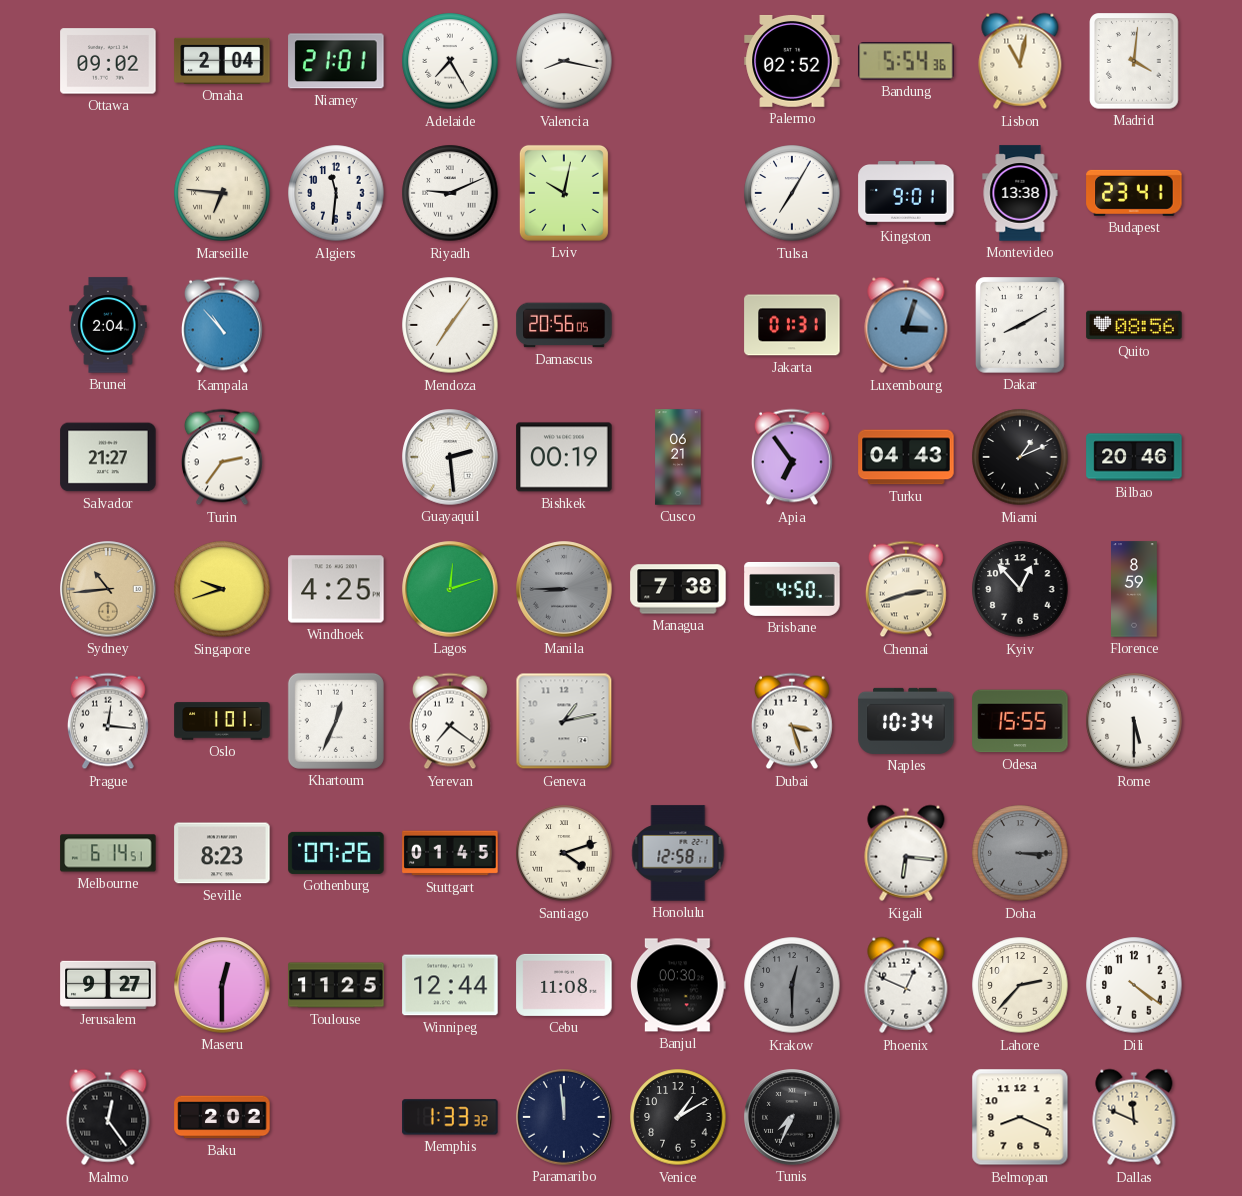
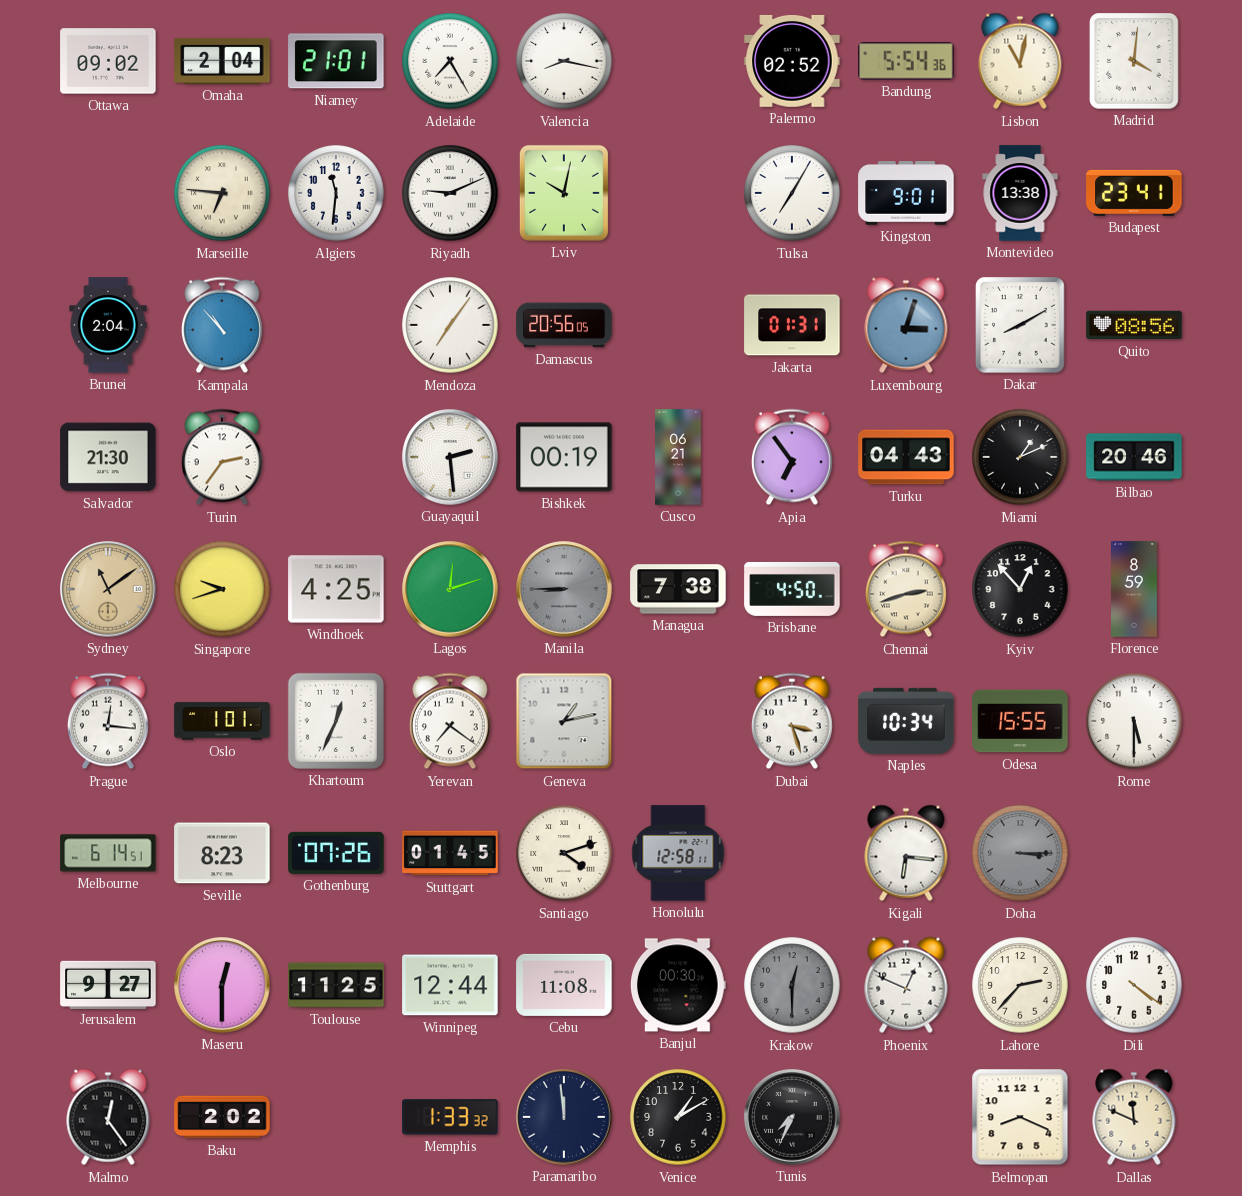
Salvador: 21:27 -> 21:30
Sydney: 10:44 -> 11:09
